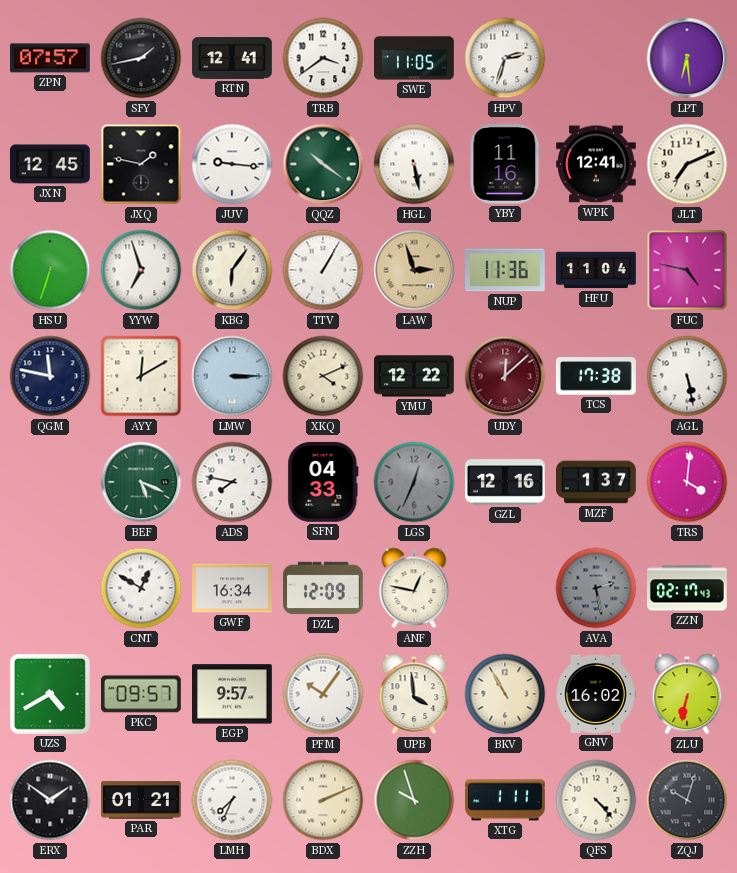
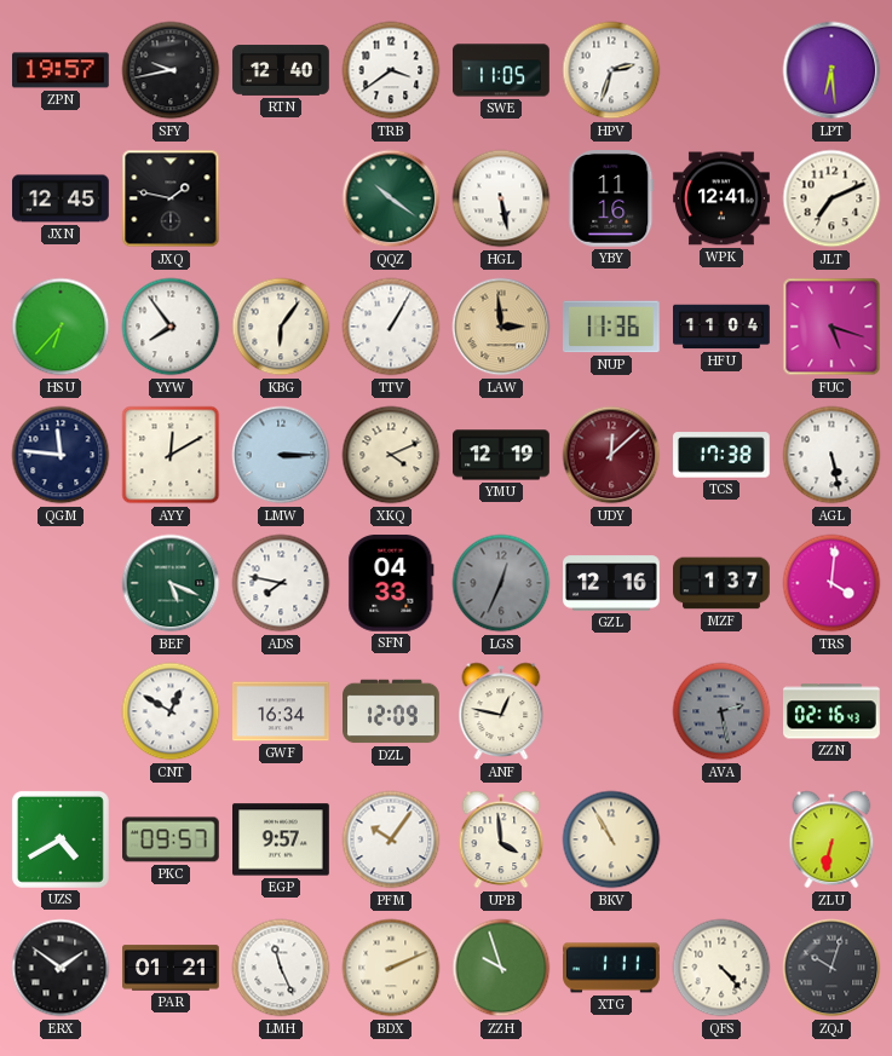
ZPN: 07:57 -> 19:57
SFY: 1:43 -> 9:43
RTN: 12:41 -> 12:40
JUV: 9:16 -> none
HSU: 6:33 -> 6:37
YYW: 6:57 -> 7:54
LAW: 2:57 -> 2:59
FUC: 4:47 -> 5:18
QGM: 11:47 -> 11:46
YMU: 12:22 -> 12:19
ZZN: 02:17 -> 02:16
GNV: 16:02 -> none
LMH: 7:34 -> 11:26
